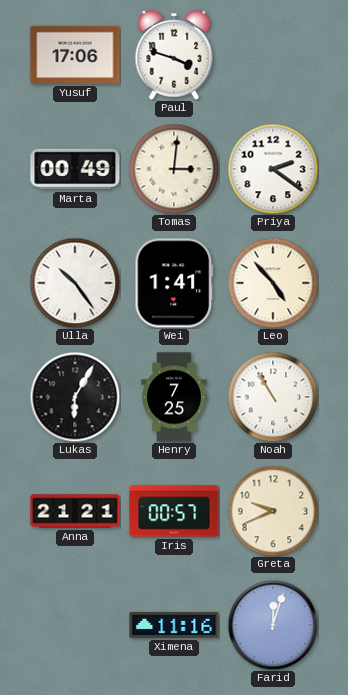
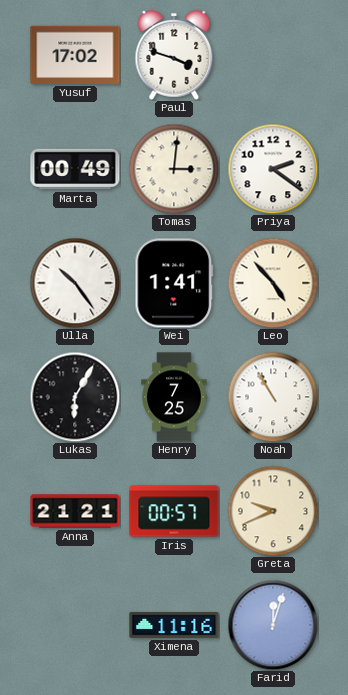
Yusuf: 17:06 -> 17:02
